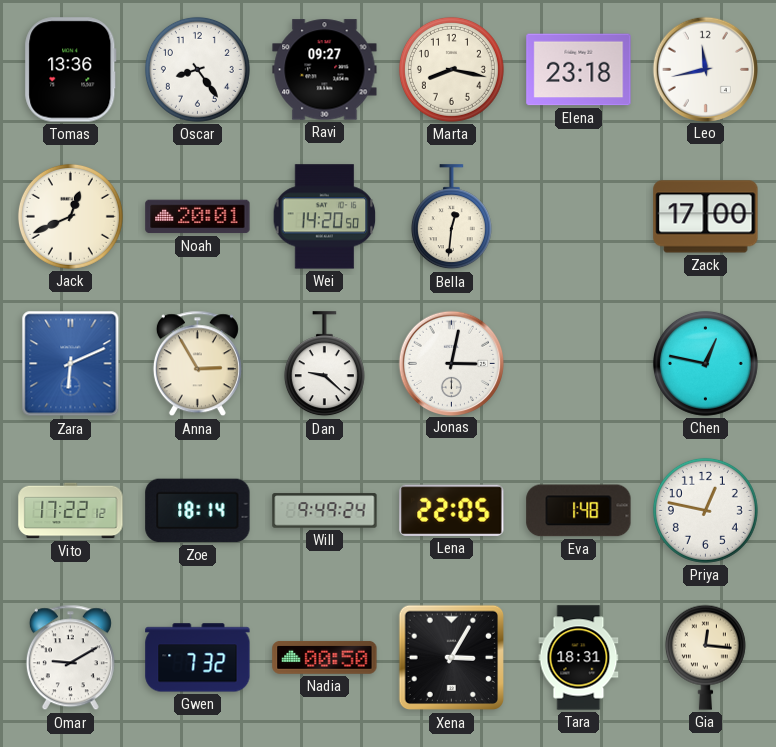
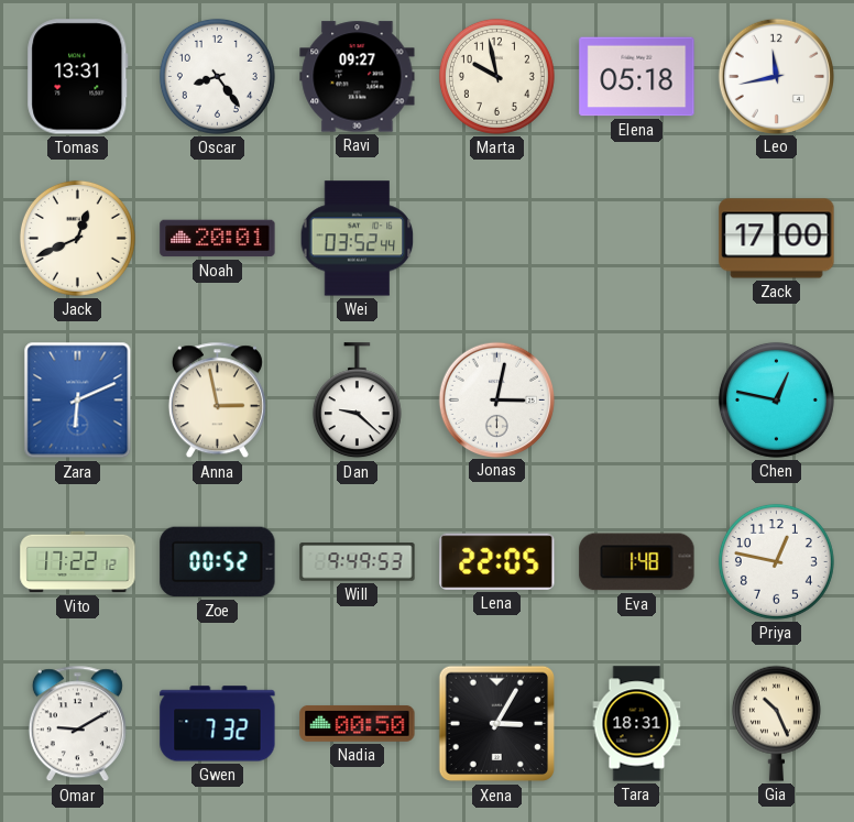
Tomas: 13:36 -> 13:31
Marta: 8:17 -> 9:58
Elena: 23:18 -> 05:18
Wei: 14:20 -> 03:52
Bella: 12:31 -> none
Anna: 2:55 -> 2:58
Zoe: 18:14 -> 00:52
Will: 9:49:24 -> 9:49:53
Gia: 12:16 -> 10:26
